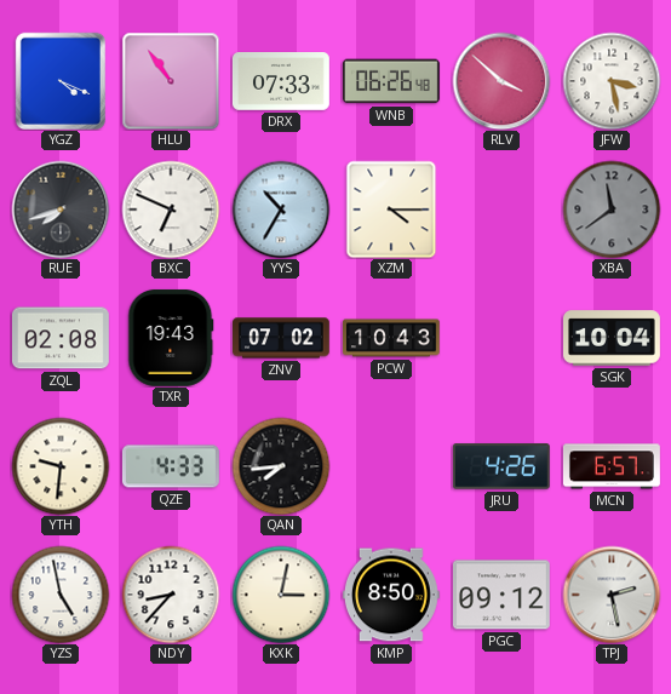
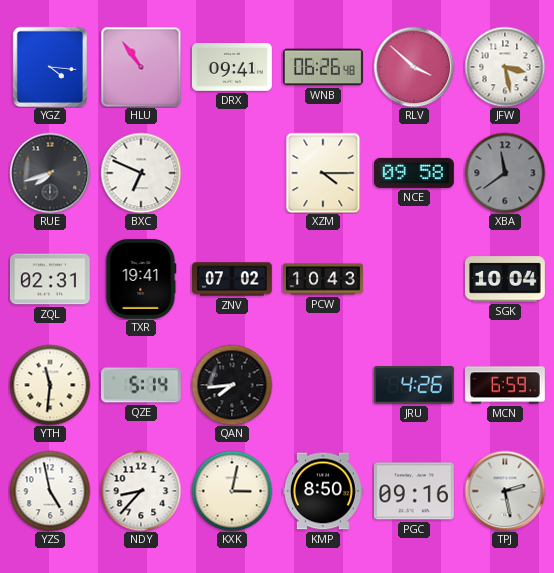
YGZ: 4:19 -> 4:16
DRX: 07:33 -> 09:41
YYS: 10:35 -> none
NCE: none -> 09:58
ZQL: 02:08 -> 02:31
TXR: 19:43 -> 19:41
YTH: 9:31 -> 11:31
QZE: 4:33 -> 5:14
MCN: 6:57 -> 6:59
PGC: 09:12 -> 09:16
